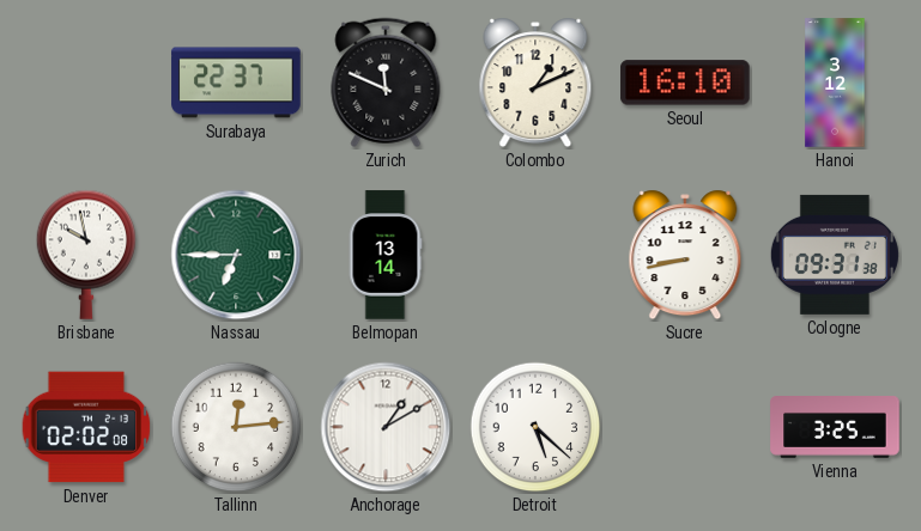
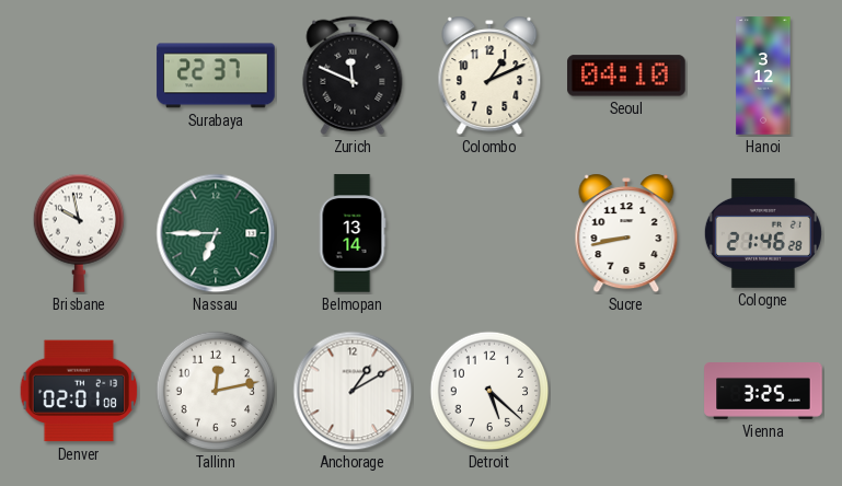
Seoul: 16:10 -> 04:10
Cologne: 09:31 -> 21:46
Denver: 02:02 -> 02:01
Tallinn: 12:14 -> 12:13
